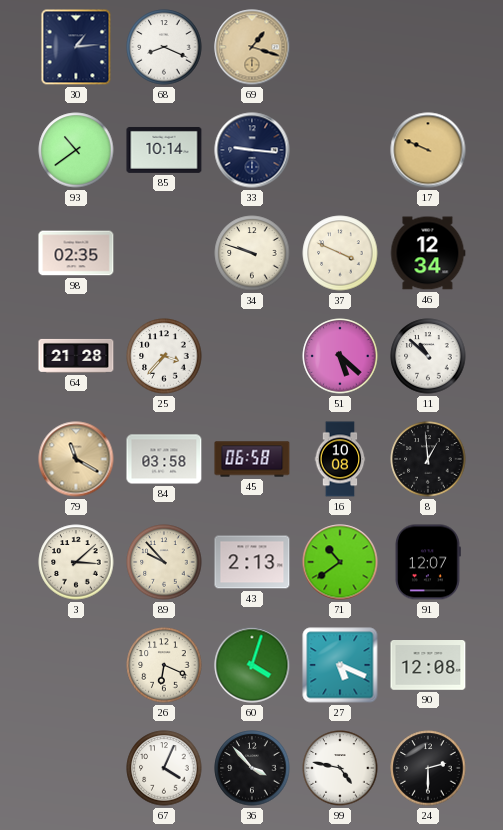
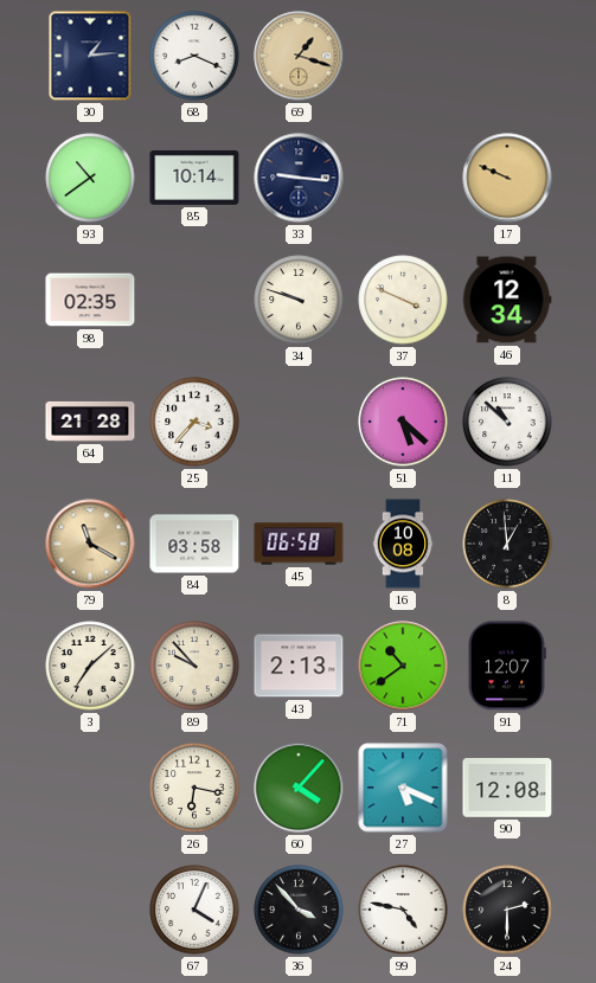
3: 3:08 -> 7:08
26: 6:19 -> 6:17
60: 4:03 -> 4:07
